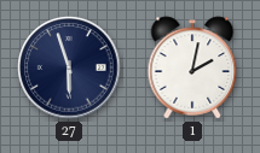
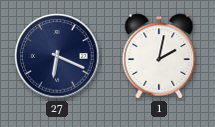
27: 5:57 -> 6:19
